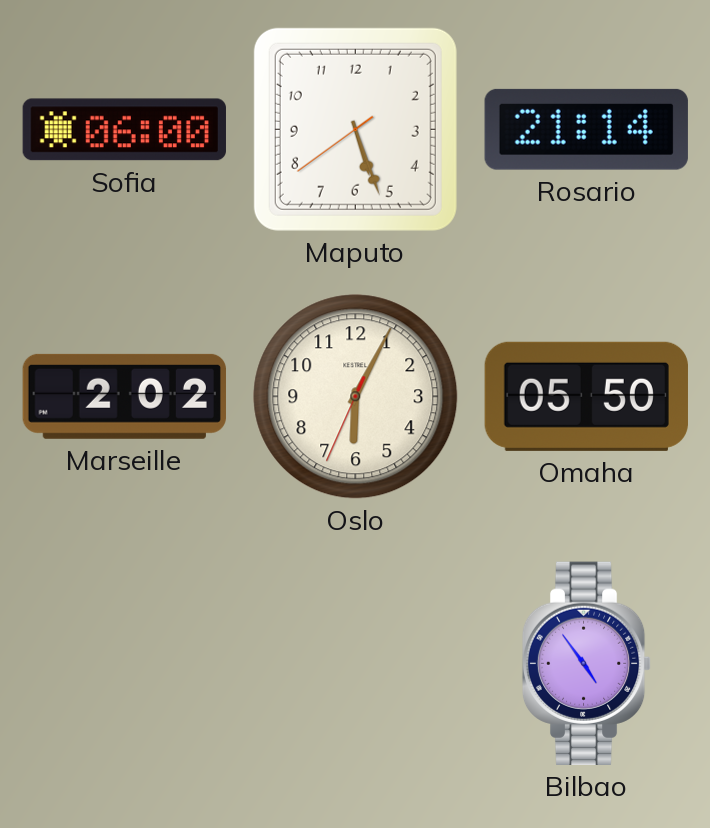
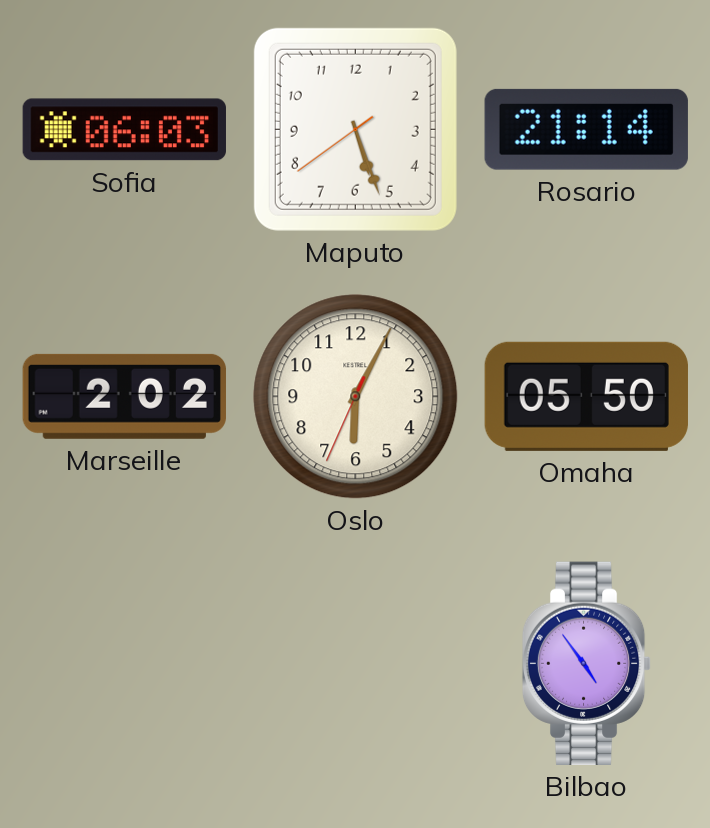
Sofia: 06:00 -> 06:03
